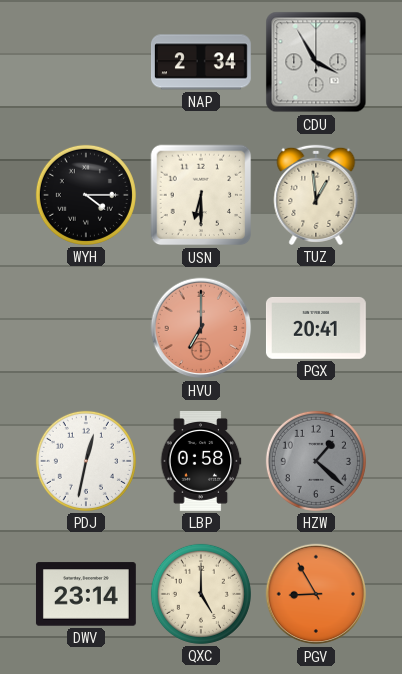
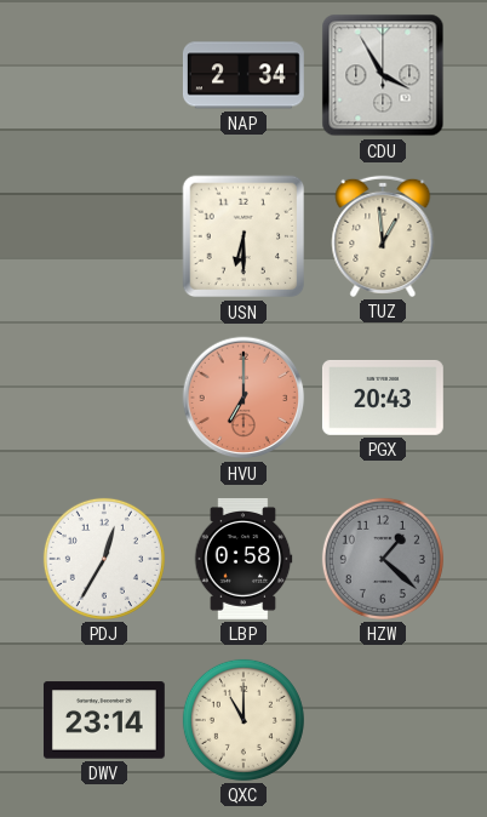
WYH: 4:15 -> none
PGX: 20:41 -> 20:43
PDJ: 12:32 -> 12:35
QXC: 5:00 -> 11:00
PGV: 8:55 -> none
